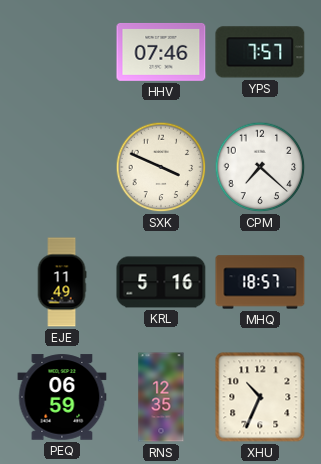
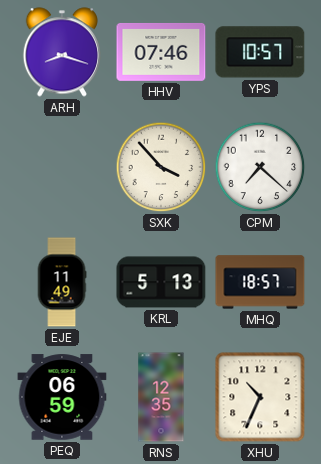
ARH: none -> 8:18
YPS: 7:57 -> 10:57
SXK: 3:49 -> 3:53
KRL: 5:16 -> 5:13
